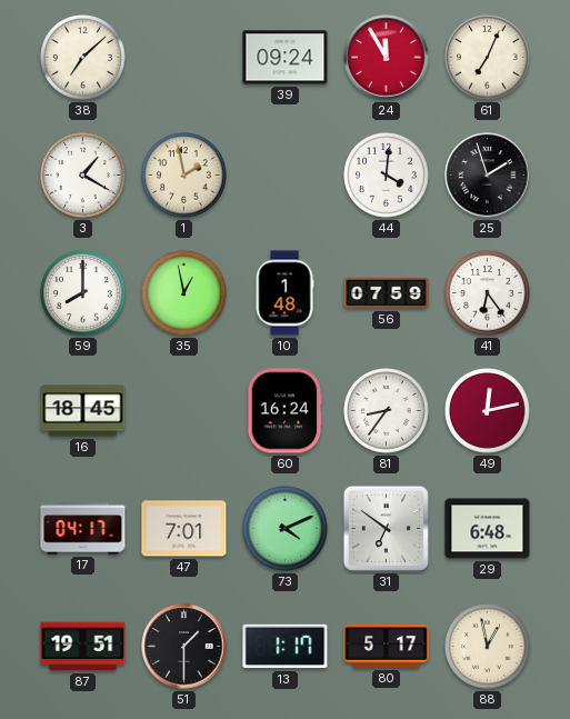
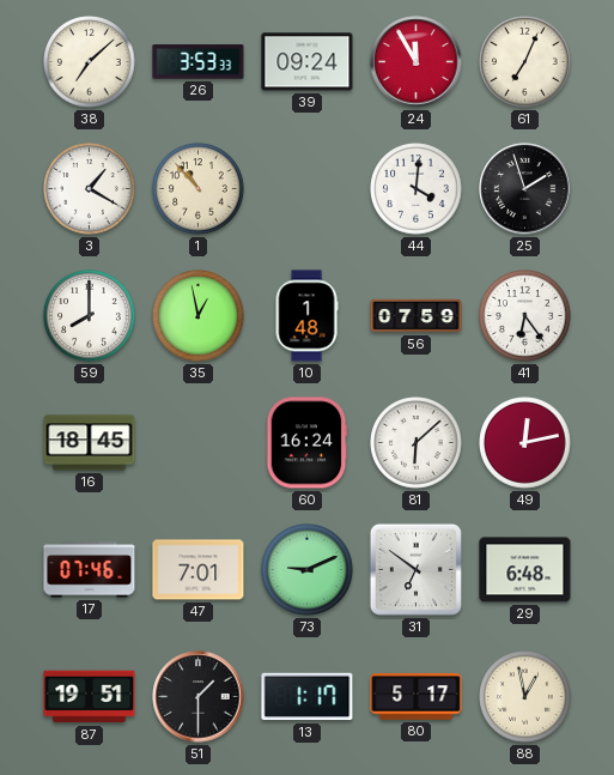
26: none -> 3:53
1: 1:58 -> 10:53
81: 8:36 -> 6:08
17: 04:17 -> 07:46
73: 4:11 -> 9:11
